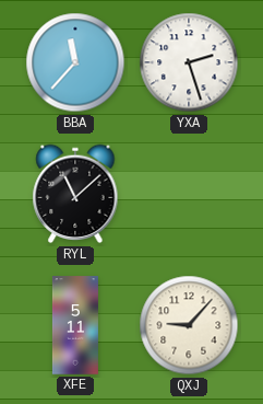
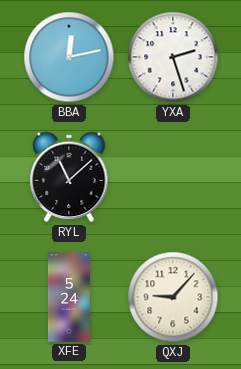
BBA: 11:37 -> 12:13
XFE: 5:11 -> 5:24
